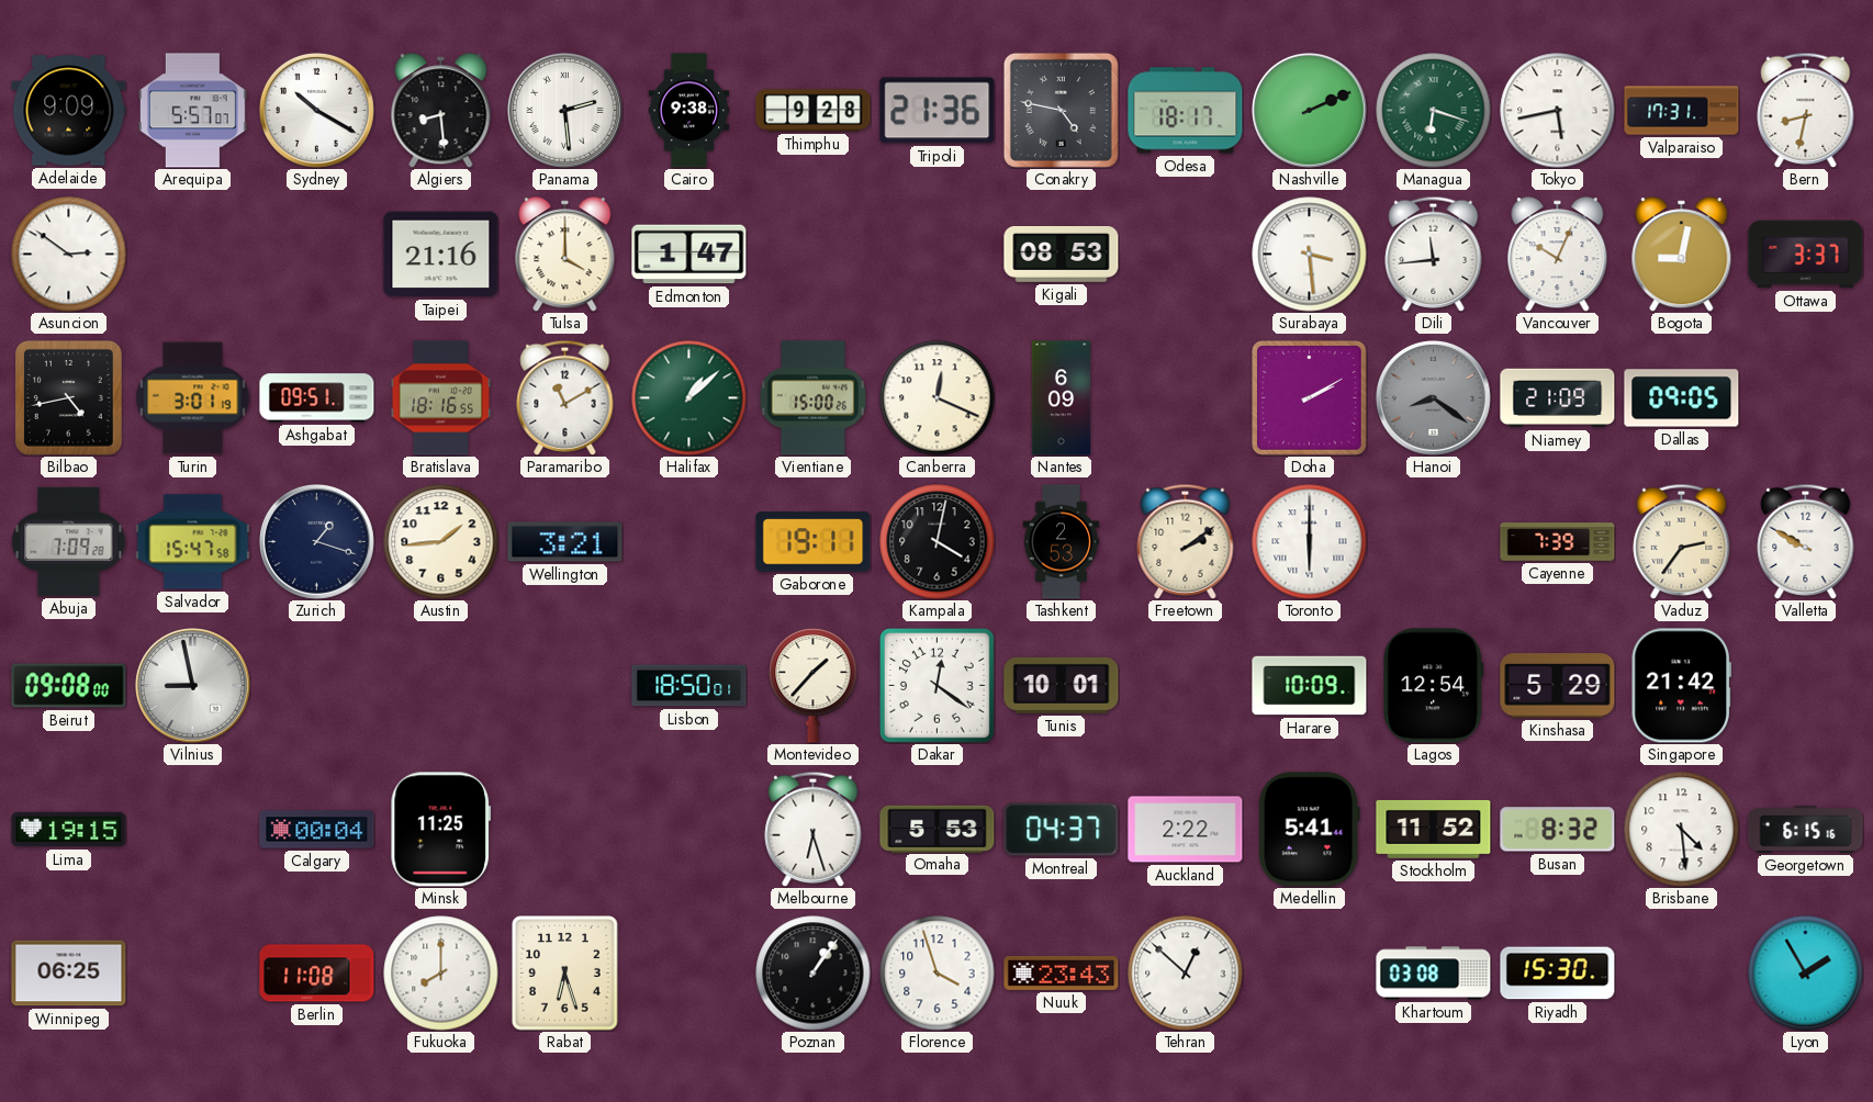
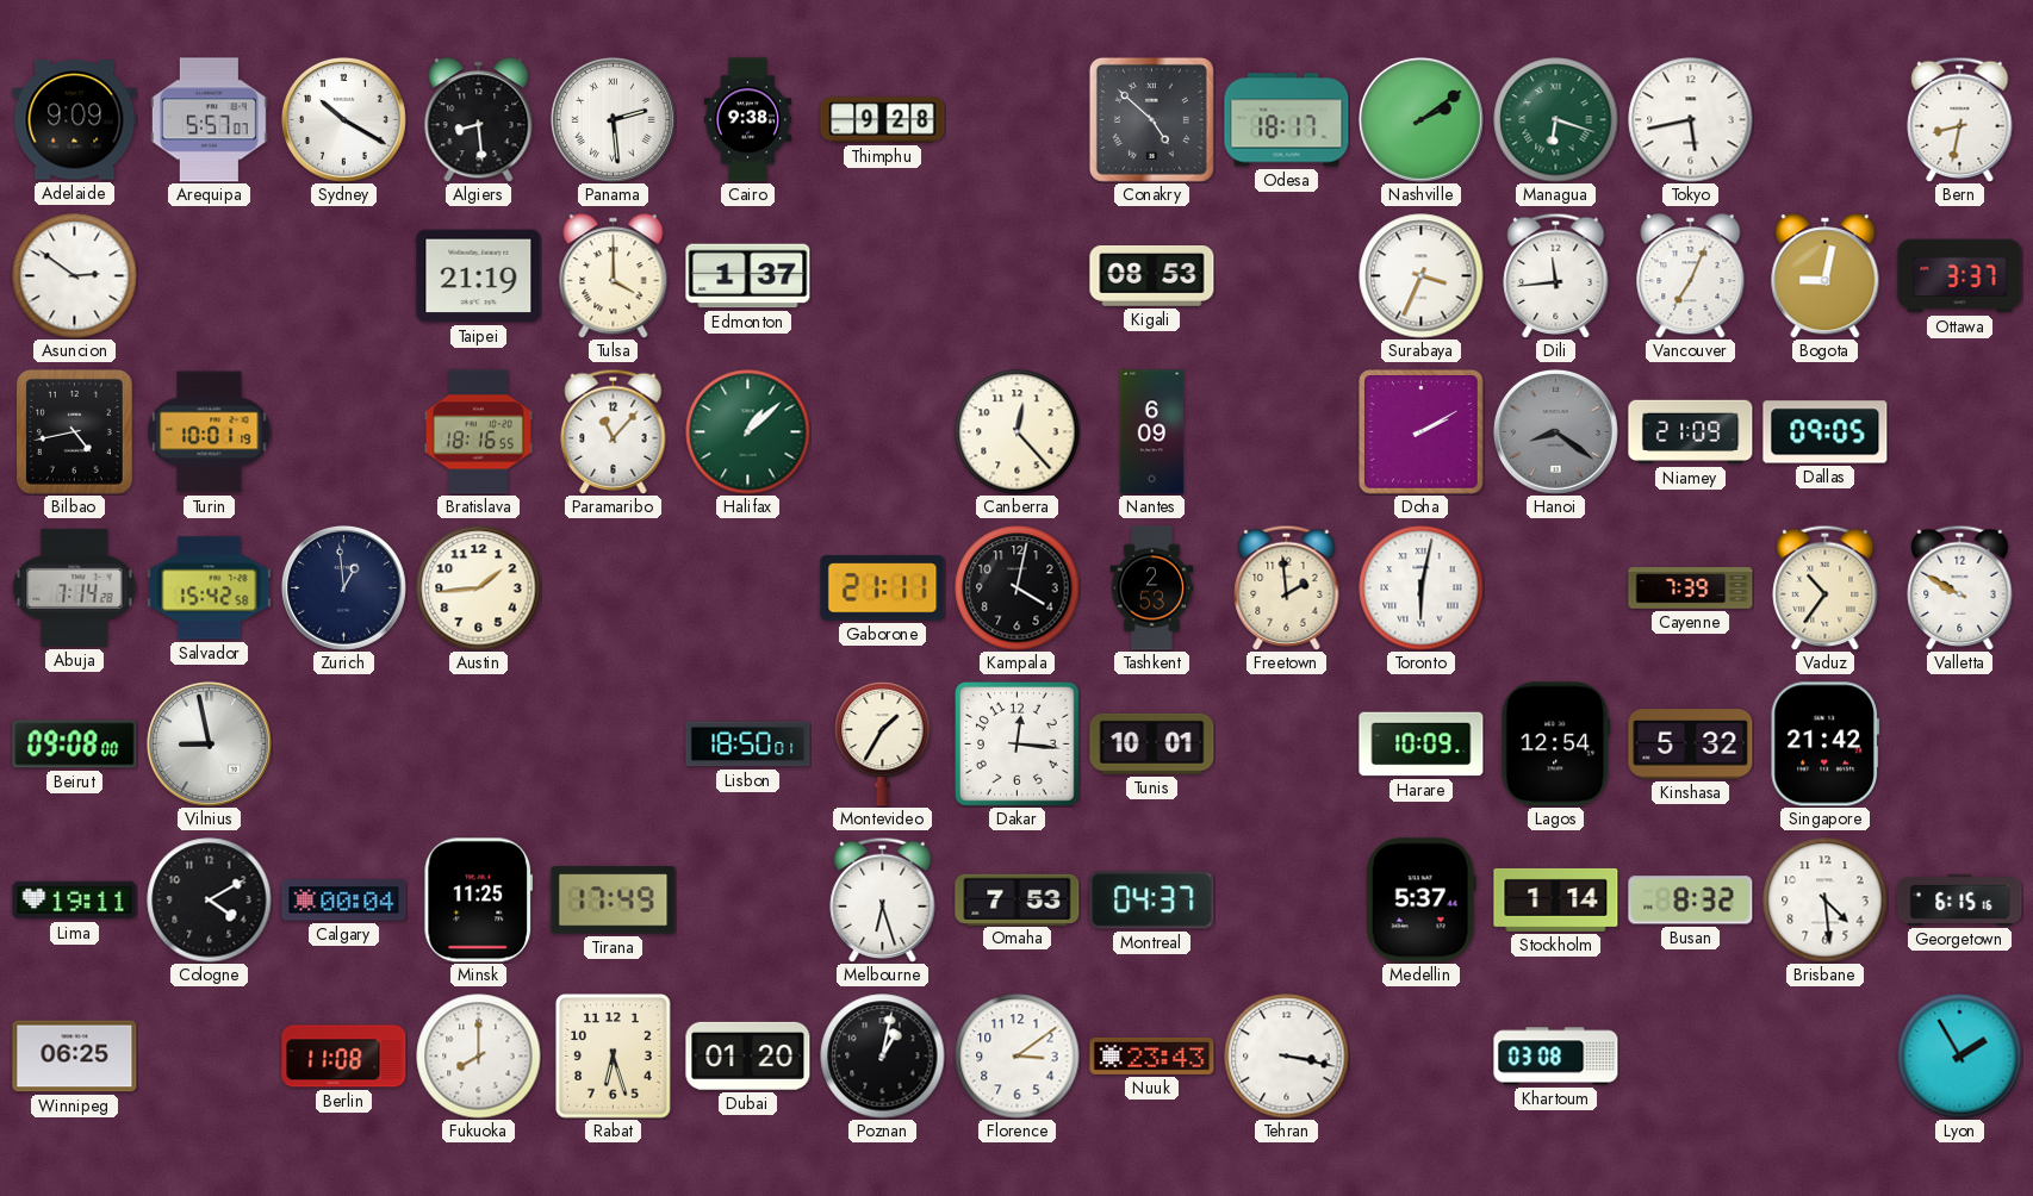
Tripoli: 21:36 -> none
Conakry: 4:47 -> 4:52
Nashville: 2:11 -> 2:09
Valparaiso: 17:31 -> none
Taipei: 21:16 -> 21:19
Edmonton: 1:47 -> 1:37
Surabaya: 3:29 -> 3:34
Vancouver: 10:04 -> 7:04
Turin: 3:01 -> 10:01
Ashgabat: 09:51 -> none
Paramaribo: 11:10 -> 11:07
Vientiane: 15:00 -> none
Canberra: 12:19 -> 12:23
Abuja: 7:09 -> 7:14
Salvador: 15:47 -> 15:42
Zurich: 1:18 -> 12:59
Wellington: 3:21 -> none
Gaborone: 19:11 -> 21:11
Freetown: 2:09 -> 1:59
Toronto: 6:00 -> 6:02
Vaduz: 2:36 -> 10:36
Montevideo: 1:37 -> 1:35
Dakar: 12:21 -> 12:16
Kinshasa: 5:29 -> 5:32
Lima: 19:15 -> 19:11
Cologne: none -> 4:10
Tirana: none -> 17:49
Omaha: 5:53 -> 7:53
Auckland: 2:22 -> none
Medellin: 5:41 -> 5:37
Stockholm: 11:52 -> 1:14
Dubai: none -> 01:20
Poznan: 1:06 -> 1:02
Florence: 3:57 -> 3:09
Tehran: 12:52 -> 3:17
Riyadh: 15:30 -> none
